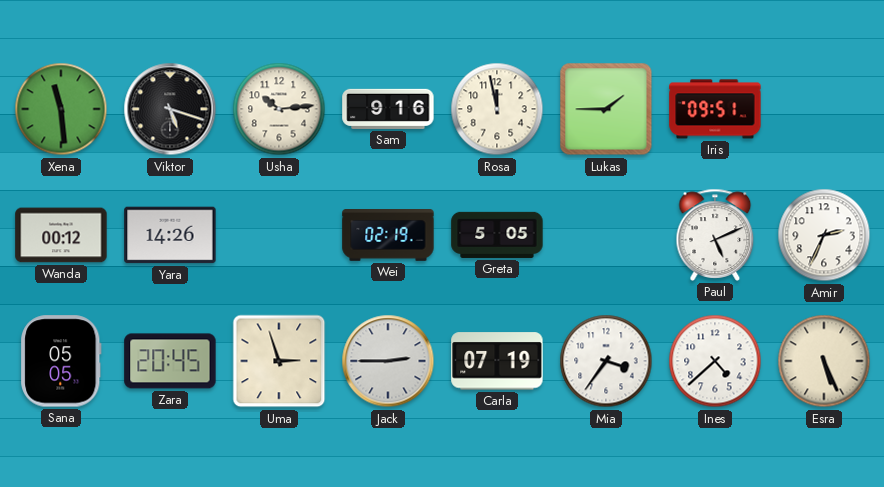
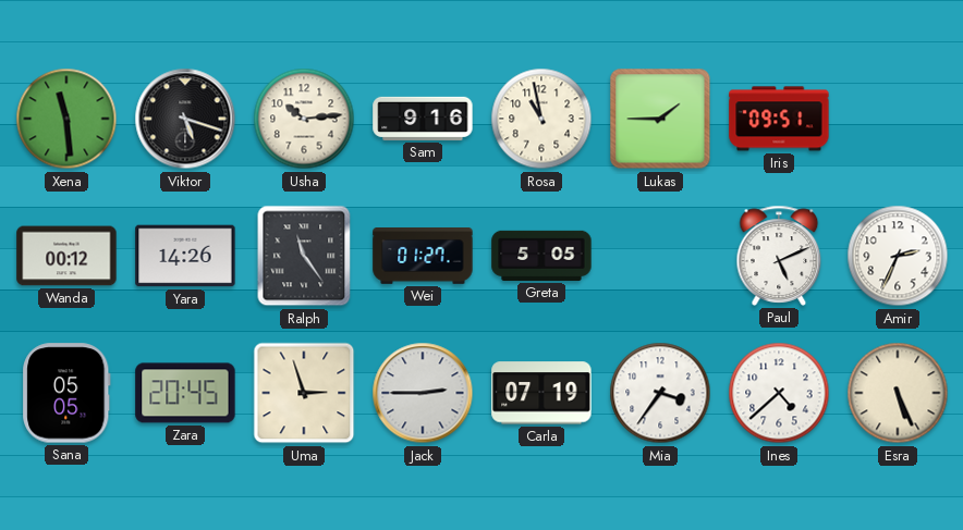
Rosa: 11:58 -> 10:58
Ralph: none -> 11:24
Wei: 02:19 -> 01:27
